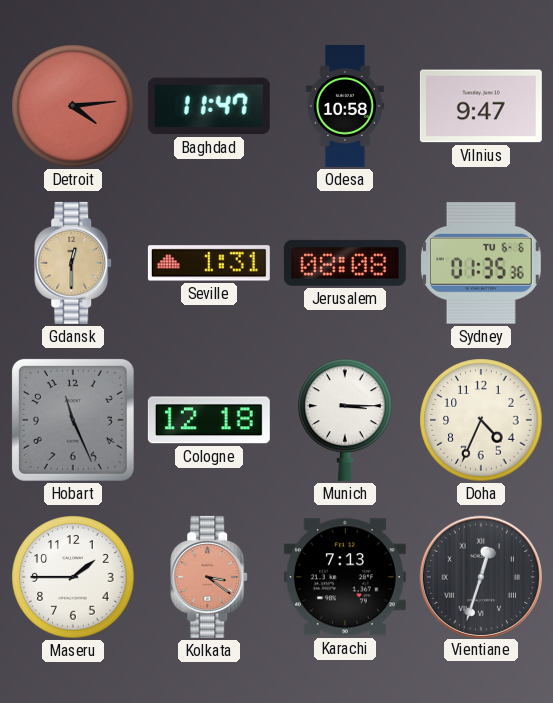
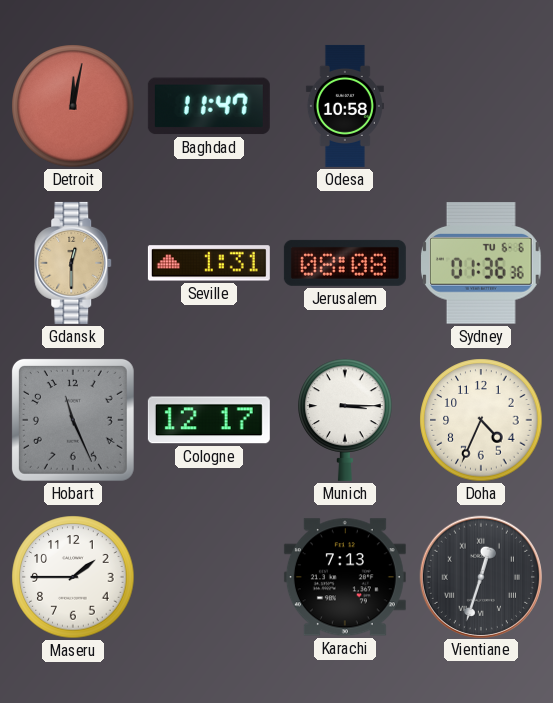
Detroit: 4:14 -> 12:02
Vilnius: 9:47 -> none
Sydney: 01:35 -> 01:36
Cologne: 12:18 -> 12:17
Kolkata: 3:21 -> none
